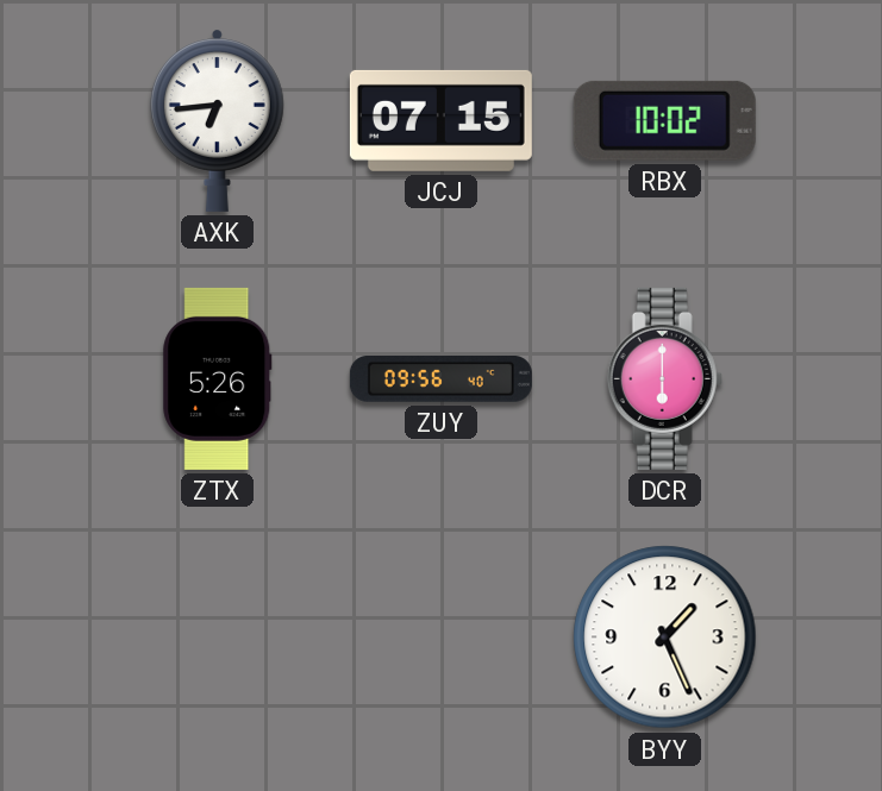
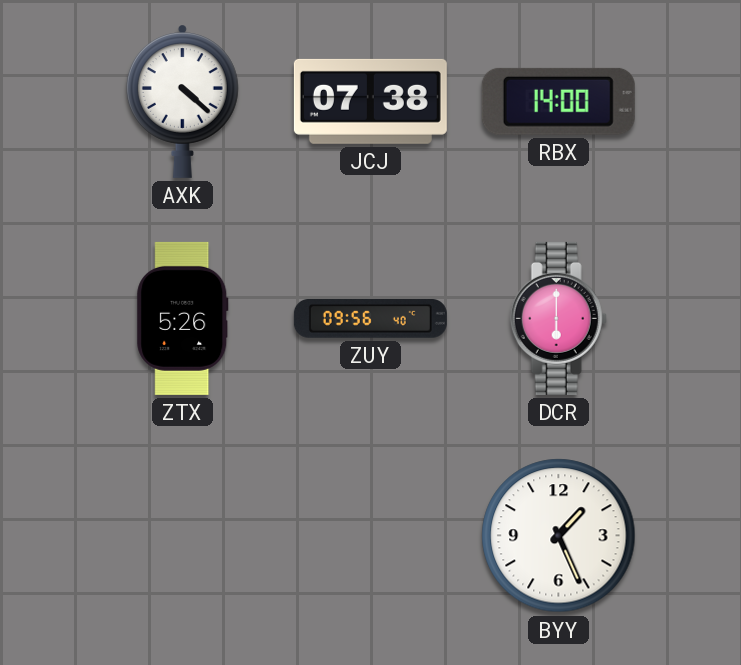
AXK: 6:44 -> 4:22
JCJ: 07:15 -> 07:38
RBX: 10:02 -> 14:00
